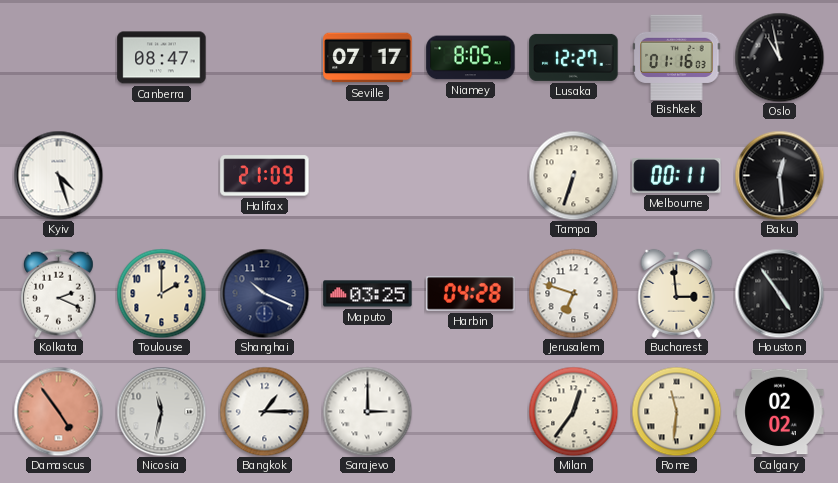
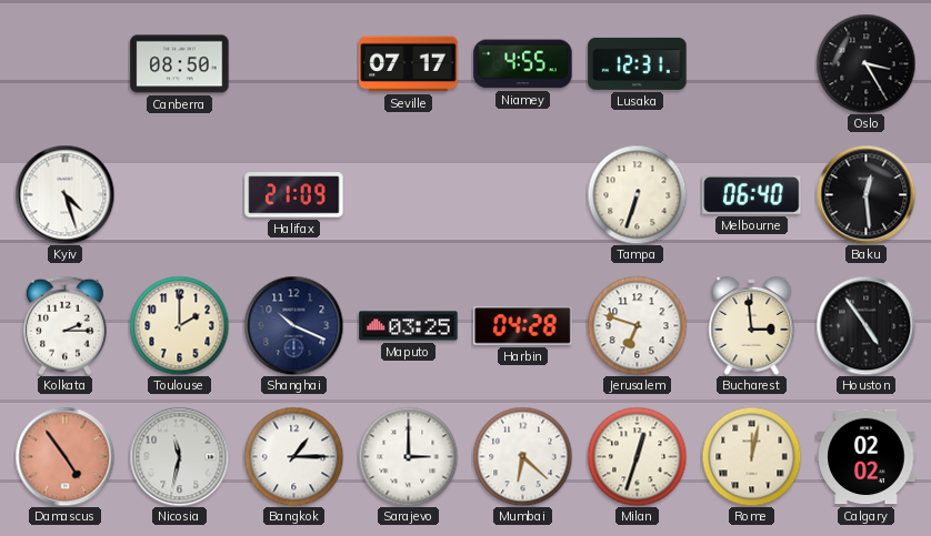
Canberra: 08:47 -> 08:50
Niamey: 8:05 -> 4:55
Lusaka: 12:27 -> 12:31
Bishkek: 01:16 -> none
Oslo: 10:58 -> 3:25
Melbourne: 00:11 -> 06:40
Kolkata: 2:19 -> 2:15
Mumbai: none -> 6:22
Milan: 12:36 -> 12:33
Rome: 11:31 -> 12:02
